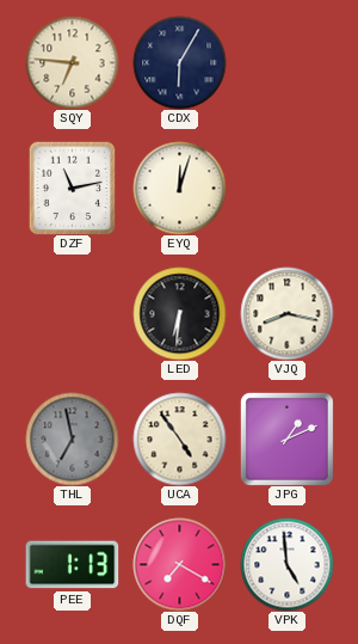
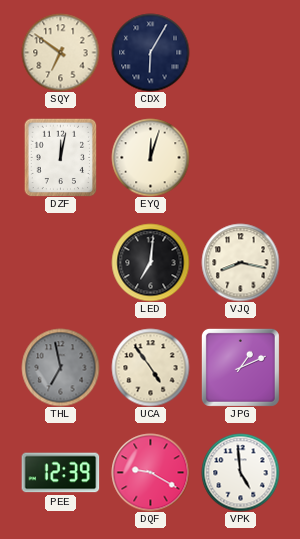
SQY: 6:46 -> 6:51
DZF: 11:13 -> 12:02
LED: 6:31 -> 7:01
PEE: 1:13 -> 12:39
DQF: 7:20 -> 9:20
